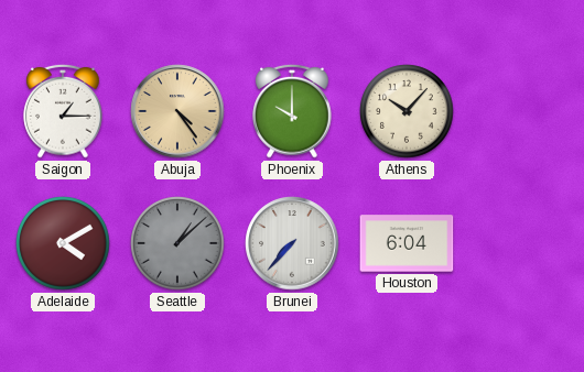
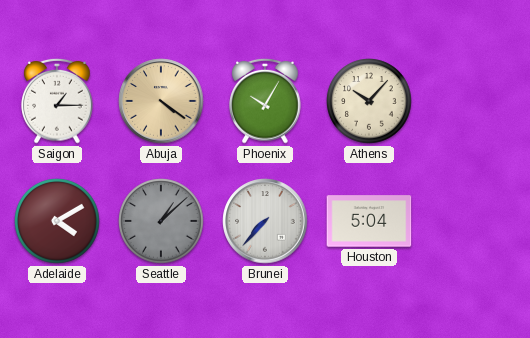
Abuja: 4:24 -> 4:21
Phoenix: 10:00 -> 10:05
Houston: 6:04 -> 5:04
